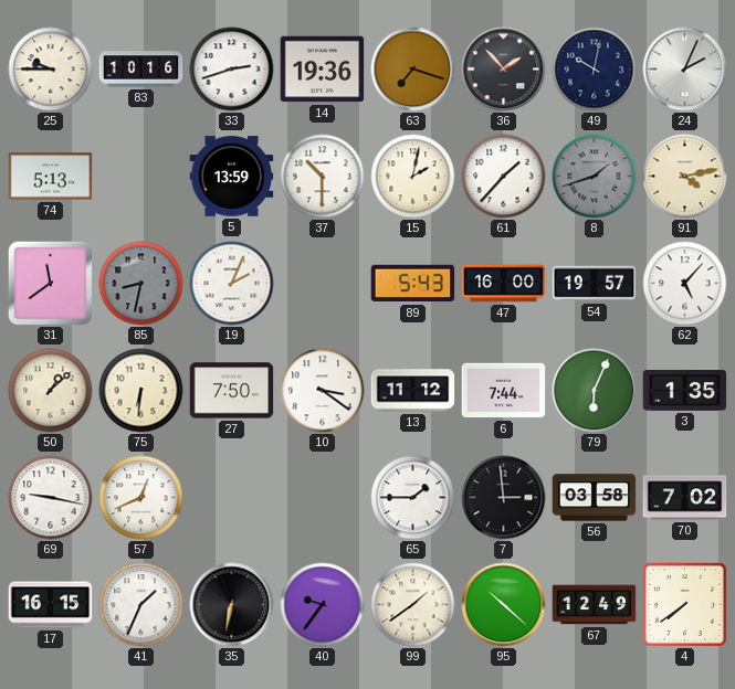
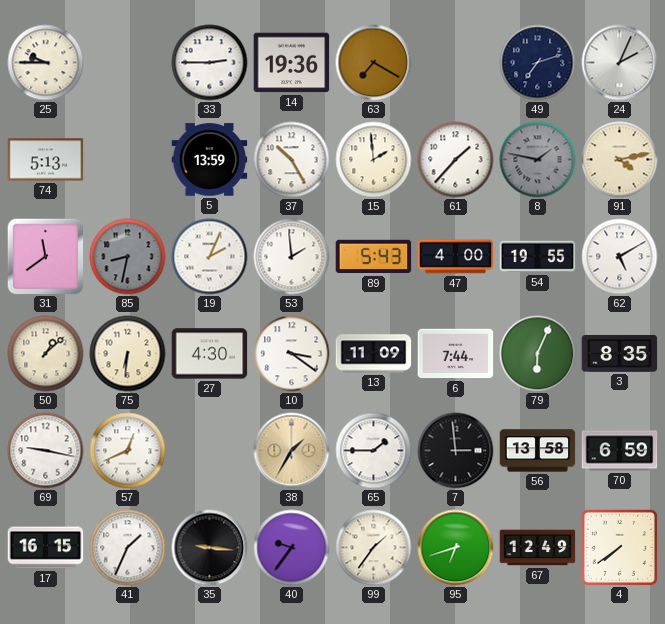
83: 10:16 -> none
33: 2:42 -> 2:45
63: 7:18 -> 7:20
36: 1:53 -> none
49: 10:02 -> 7:12
37: 10:30 -> 10:25
15: 2:02 -> 1:59
8: 1:42 -> 1:47
53: none -> 1:59
47: 16:00 -> 4:00
54: 19:57 -> 19:55
62: 5:07 -> 5:10
27: 7:50 -> 4:30
13: 11:12 -> 11:09
3: 1:35 -> 8:35
38: none -> 1:35
56: 03:58 -> 13:58
70: 7:02 -> 6:59
35: 6:32 -> 9:16
99: 1:39 -> 1:36
95: 10:22 -> 6:42
